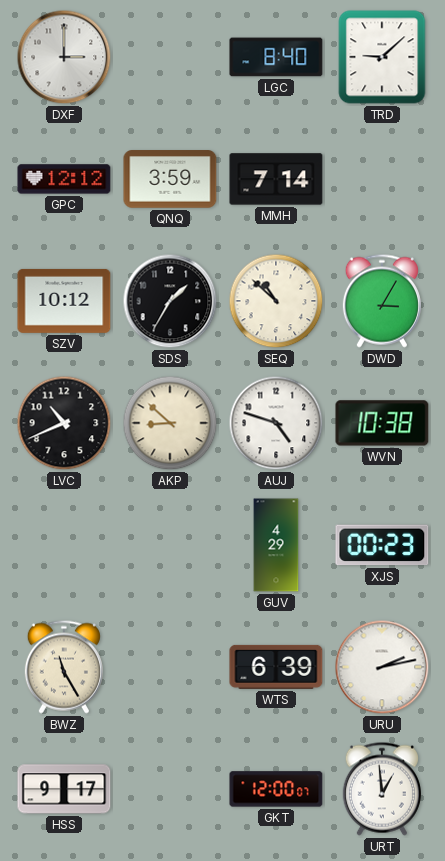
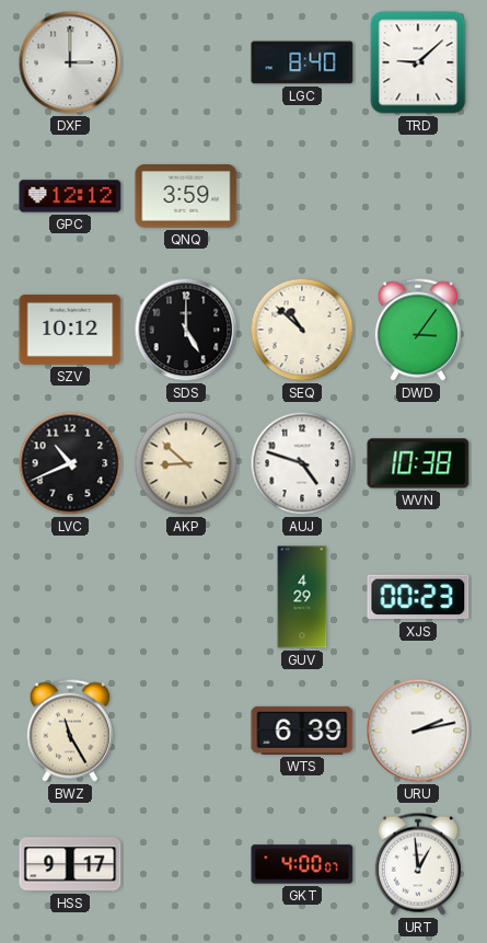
MMH: 7:14 -> none
SDS: 1:35 -> 5:00
DWD: 3:05 -> 3:06
GKT: 12:00 -> 4:00
